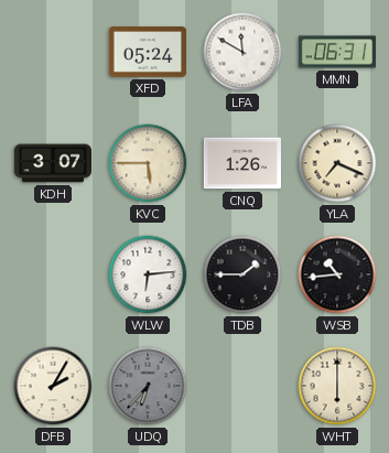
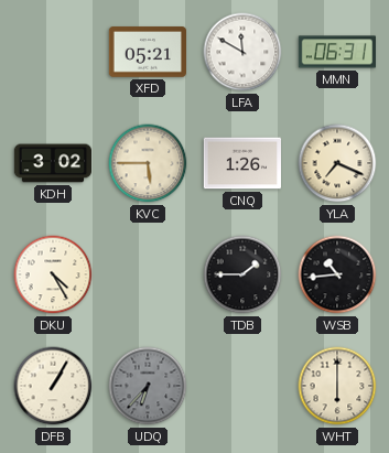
XFD: 05:24 -> 05:21
KDH: 3:07 -> 3:02
DKU: none -> 4:25
WLW: 6:14 -> none
DFB: 2:05 -> 1:05
